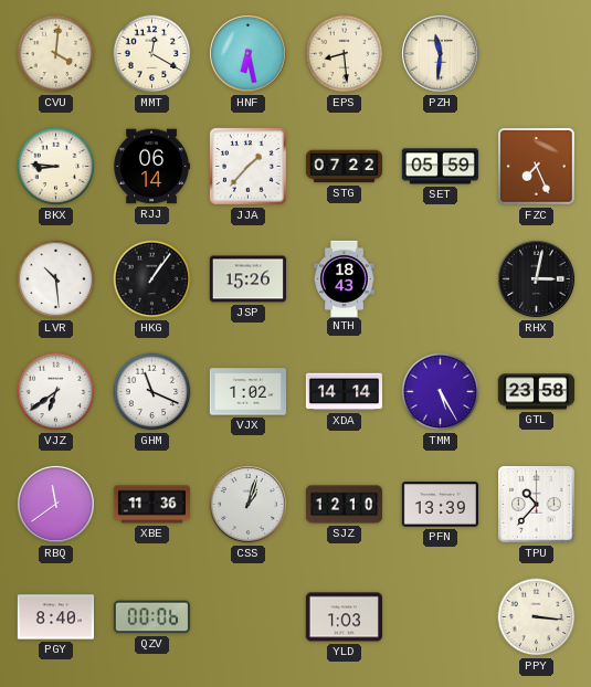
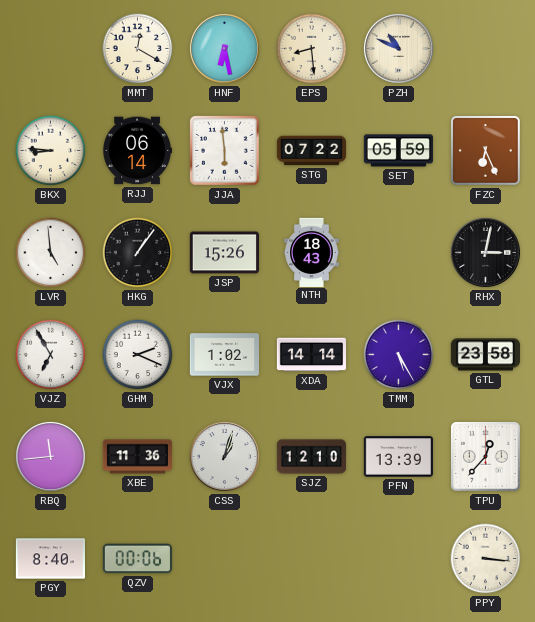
CVU: 4:01 -> none
PZH: 11:31 -> 10:49
JJA: 1:37 -> 5:59
FZC: 7:26 -> 6:26
LVR: 10:29 -> 4:59
VJZ: 6:39 -> 6:55
GHM: 11:19 -> 2:19
RBQ: 11:39 -> 11:44
TPU: 10:37 -> 12:37
YLD: 1:03 -> none
